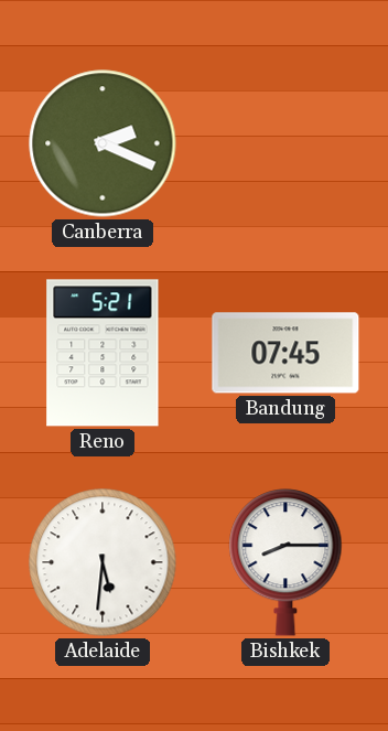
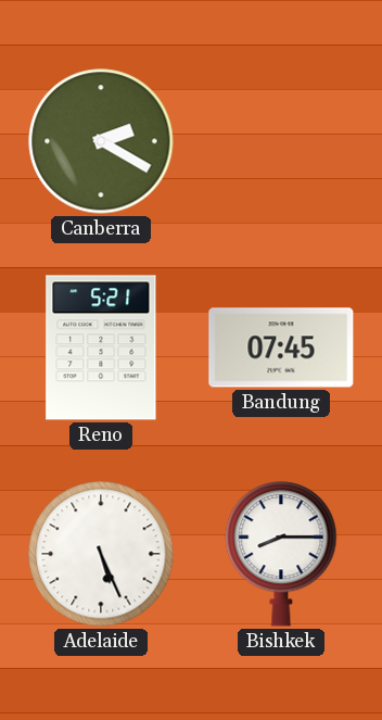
Canberra: 2:19 -> 2:20
Adelaide: 5:31 -> 5:26
